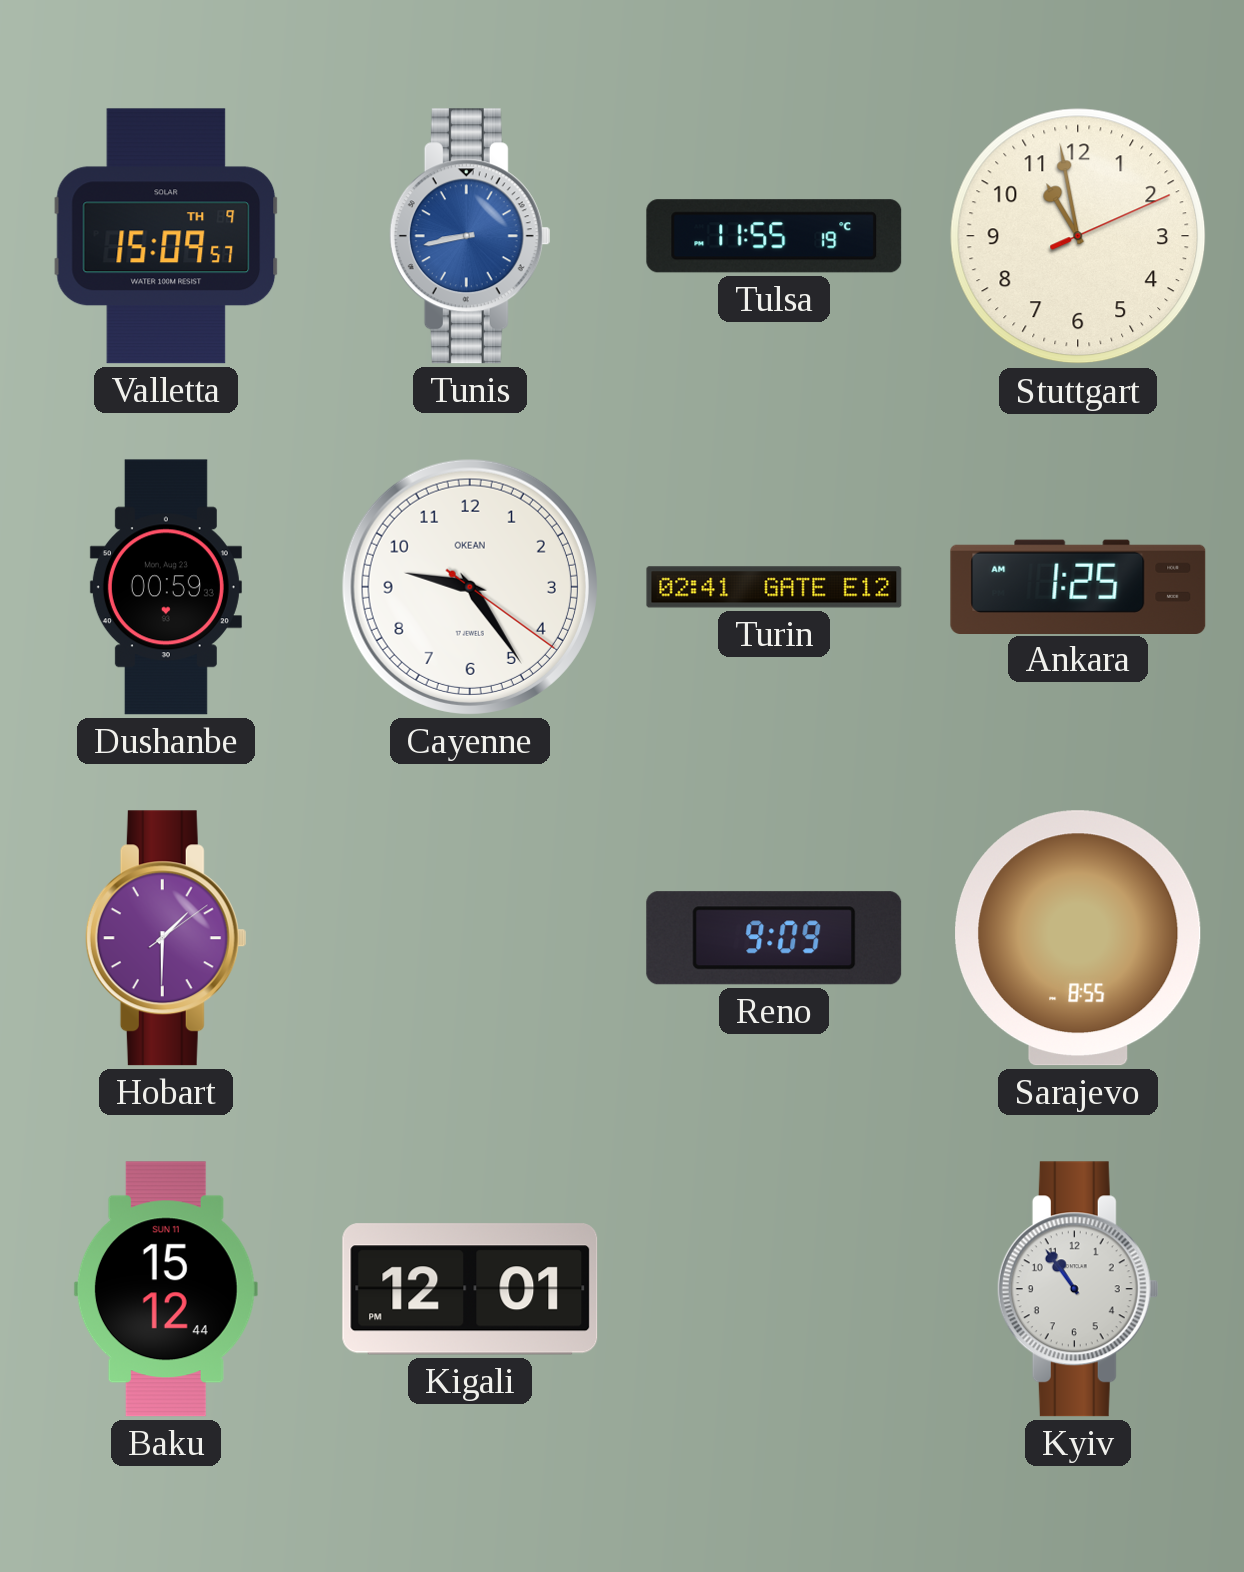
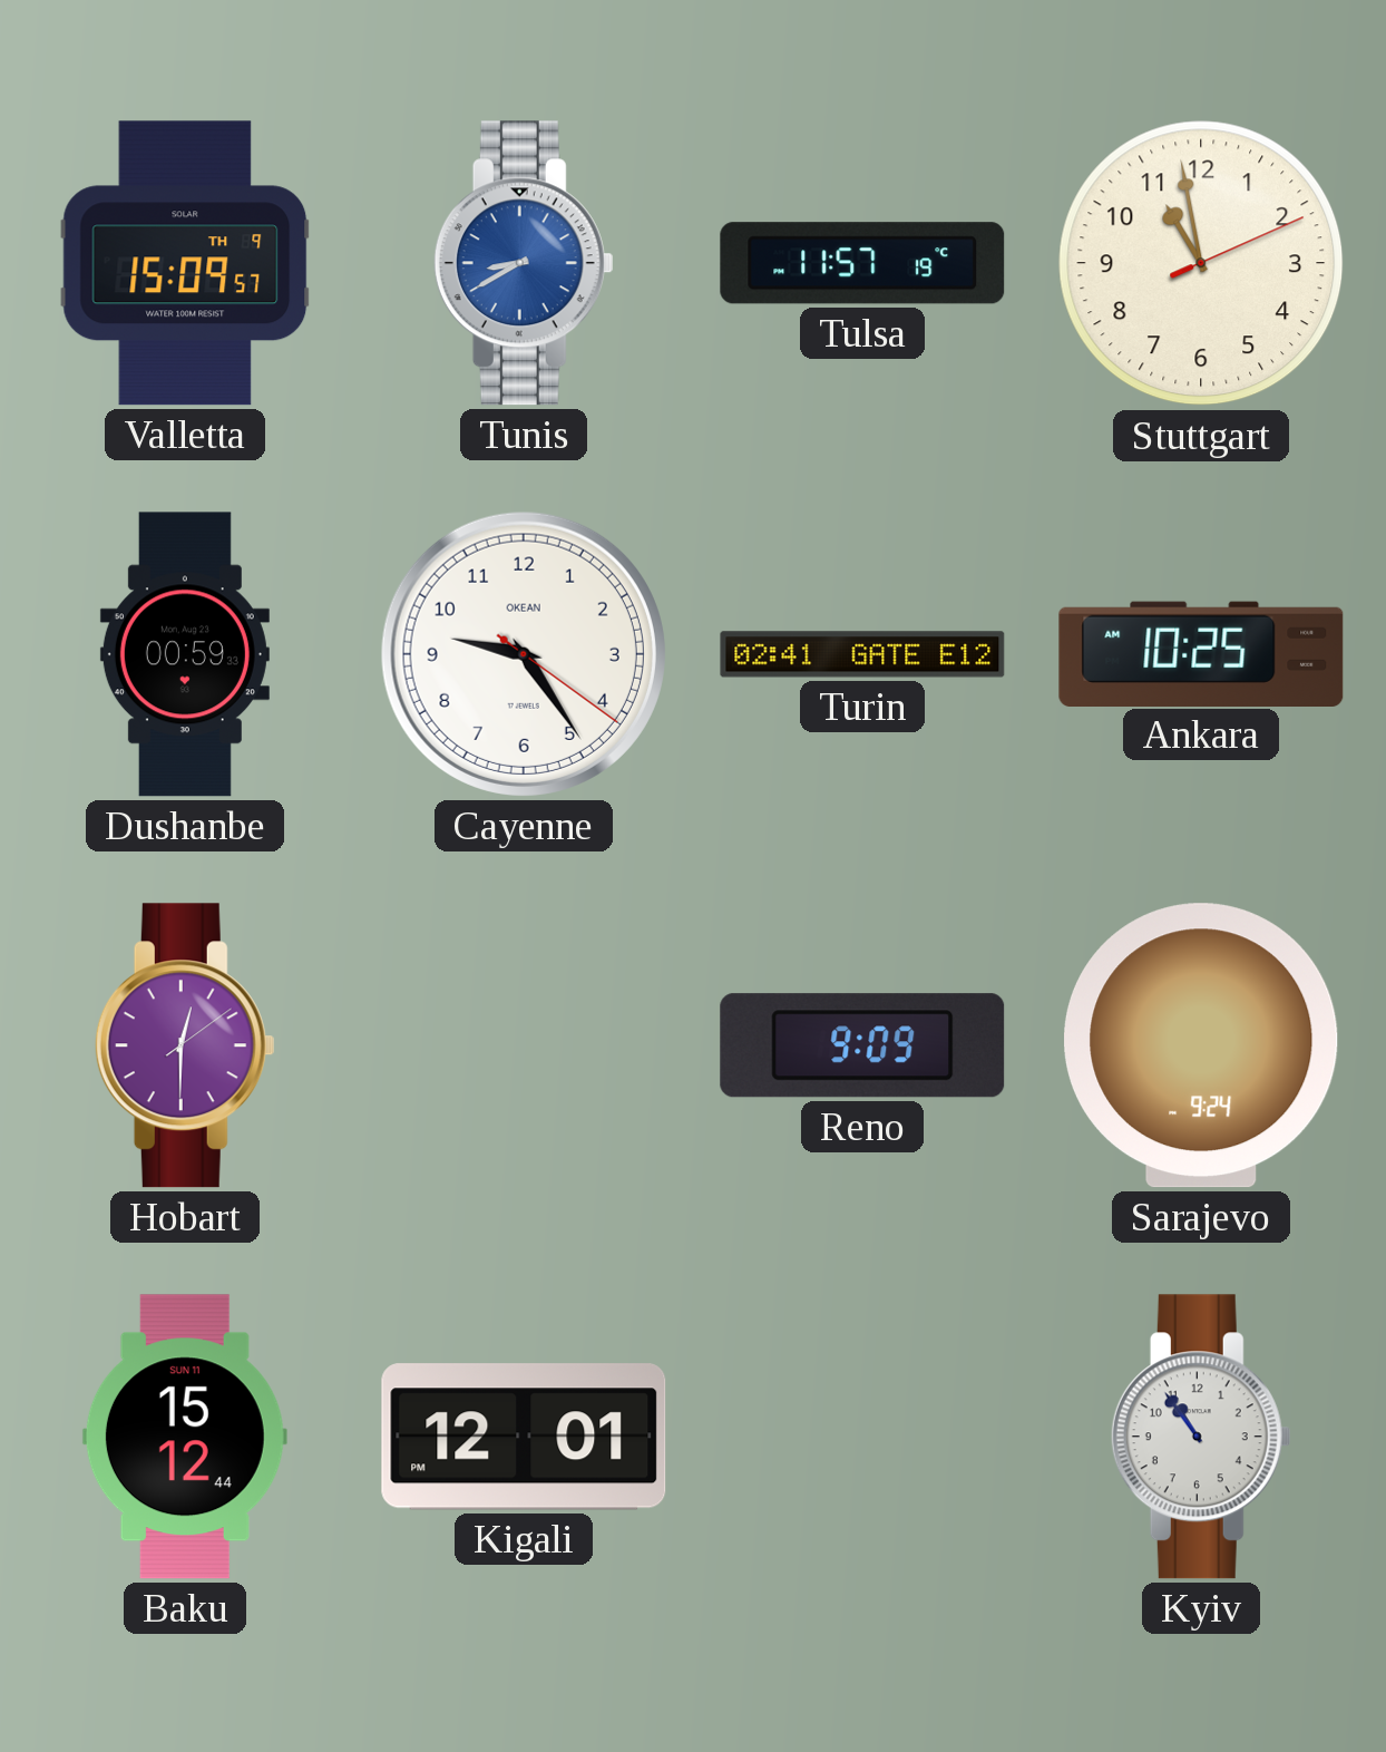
Tunis: 8:43 -> 8:40
Tulsa: 11:55 -> 11:57
Ankara: 1:25 -> 10:25
Hobart: 1:30 -> 12:30
Sarajevo: 8:55 -> 9:24
